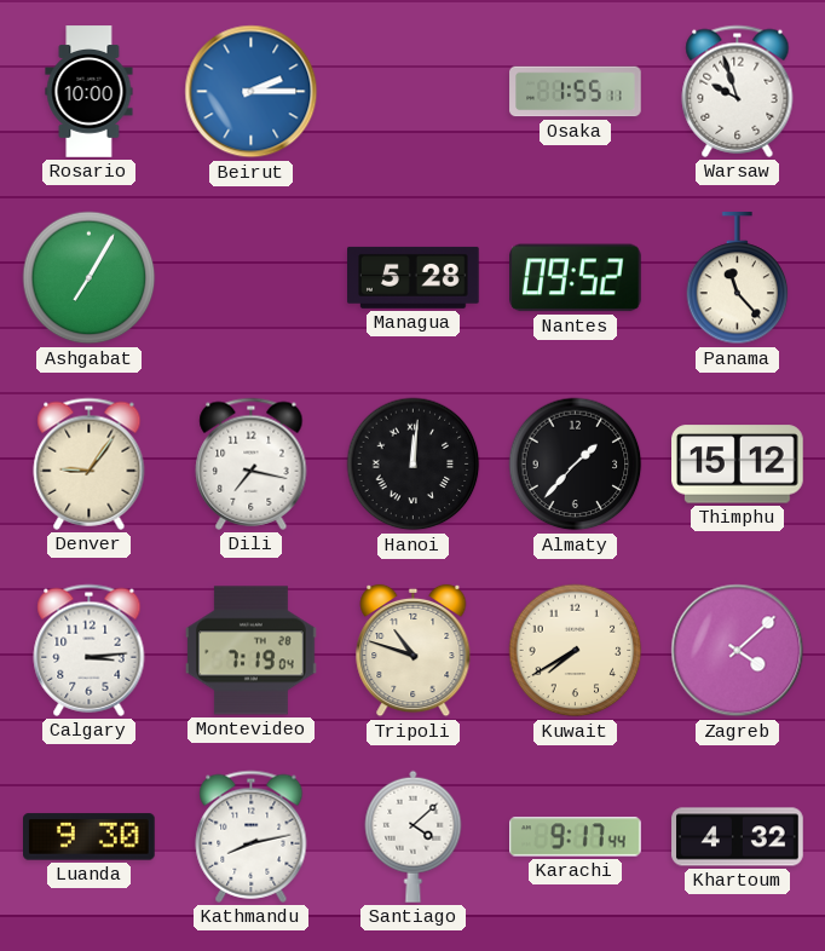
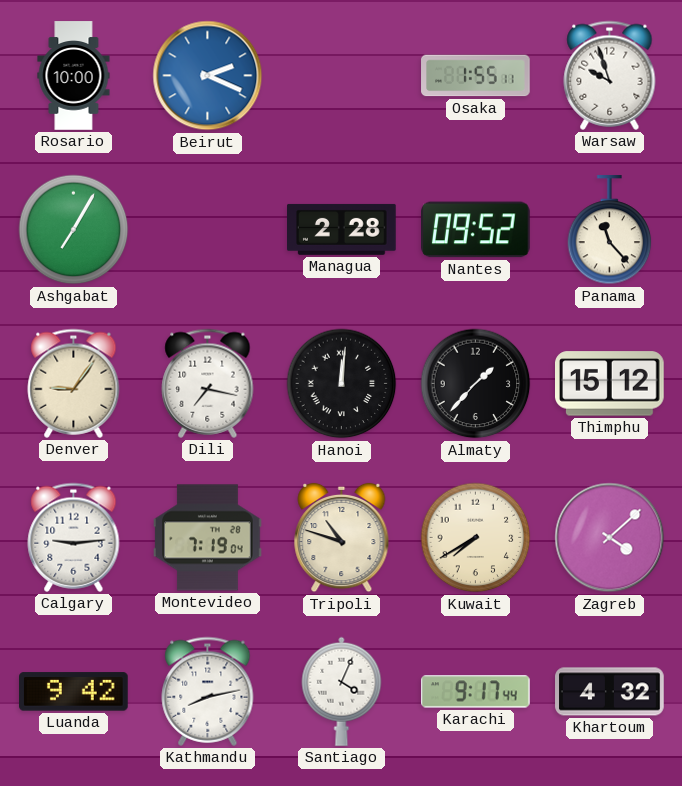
Beirut: 2:15 -> 2:19
Managua: 5:28 -> 2:28
Calgary: 3:14 -> 9:14
Luanda: 9:30 -> 9:42
Santiago: 4:08 -> 4:04
